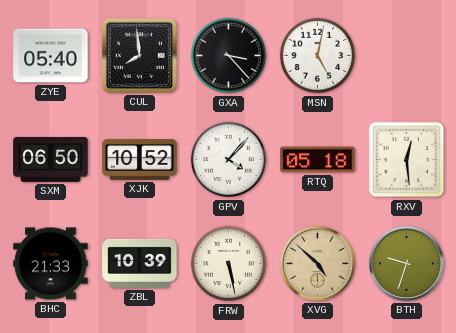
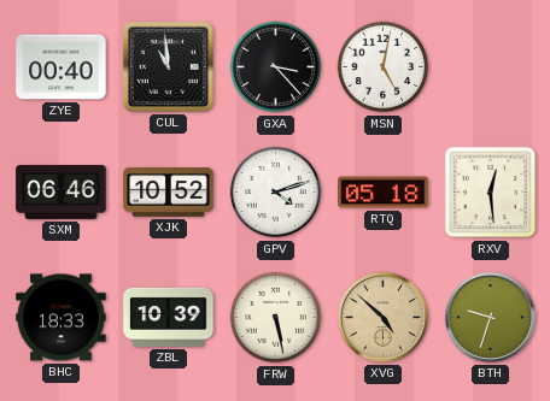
ZYE: 05:40 -> 00:40
CUL: 7:59 -> 10:59
SXM: 06:50 -> 06:46
GPV: 4:07 -> 4:12
BHC: 21:33 -> 18:33
